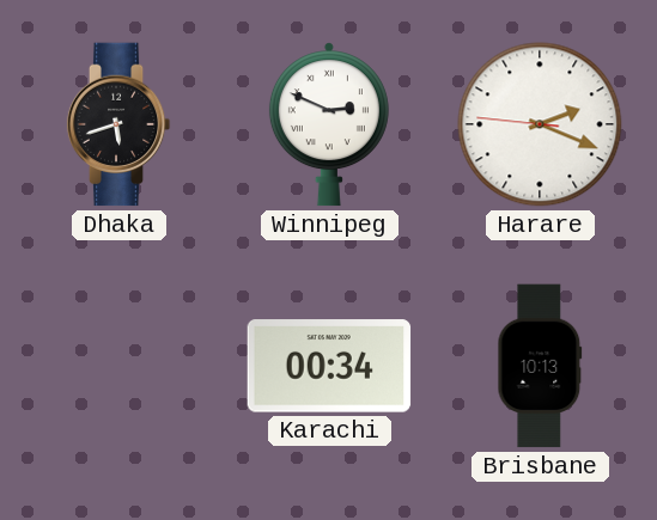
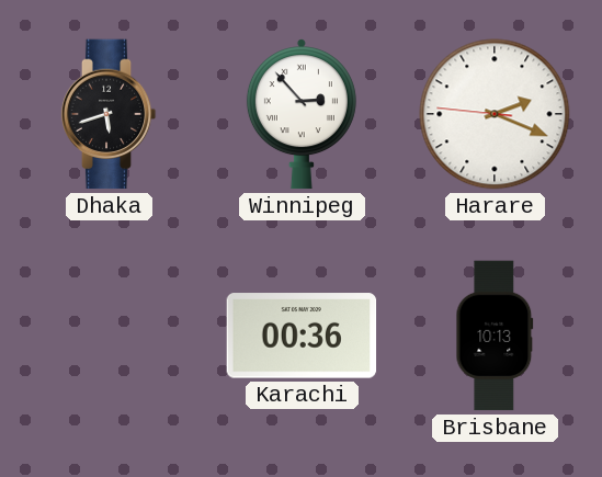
Winnipeg: 2:49 -> 2:53
Karachi: 00:34 -> 00:36
